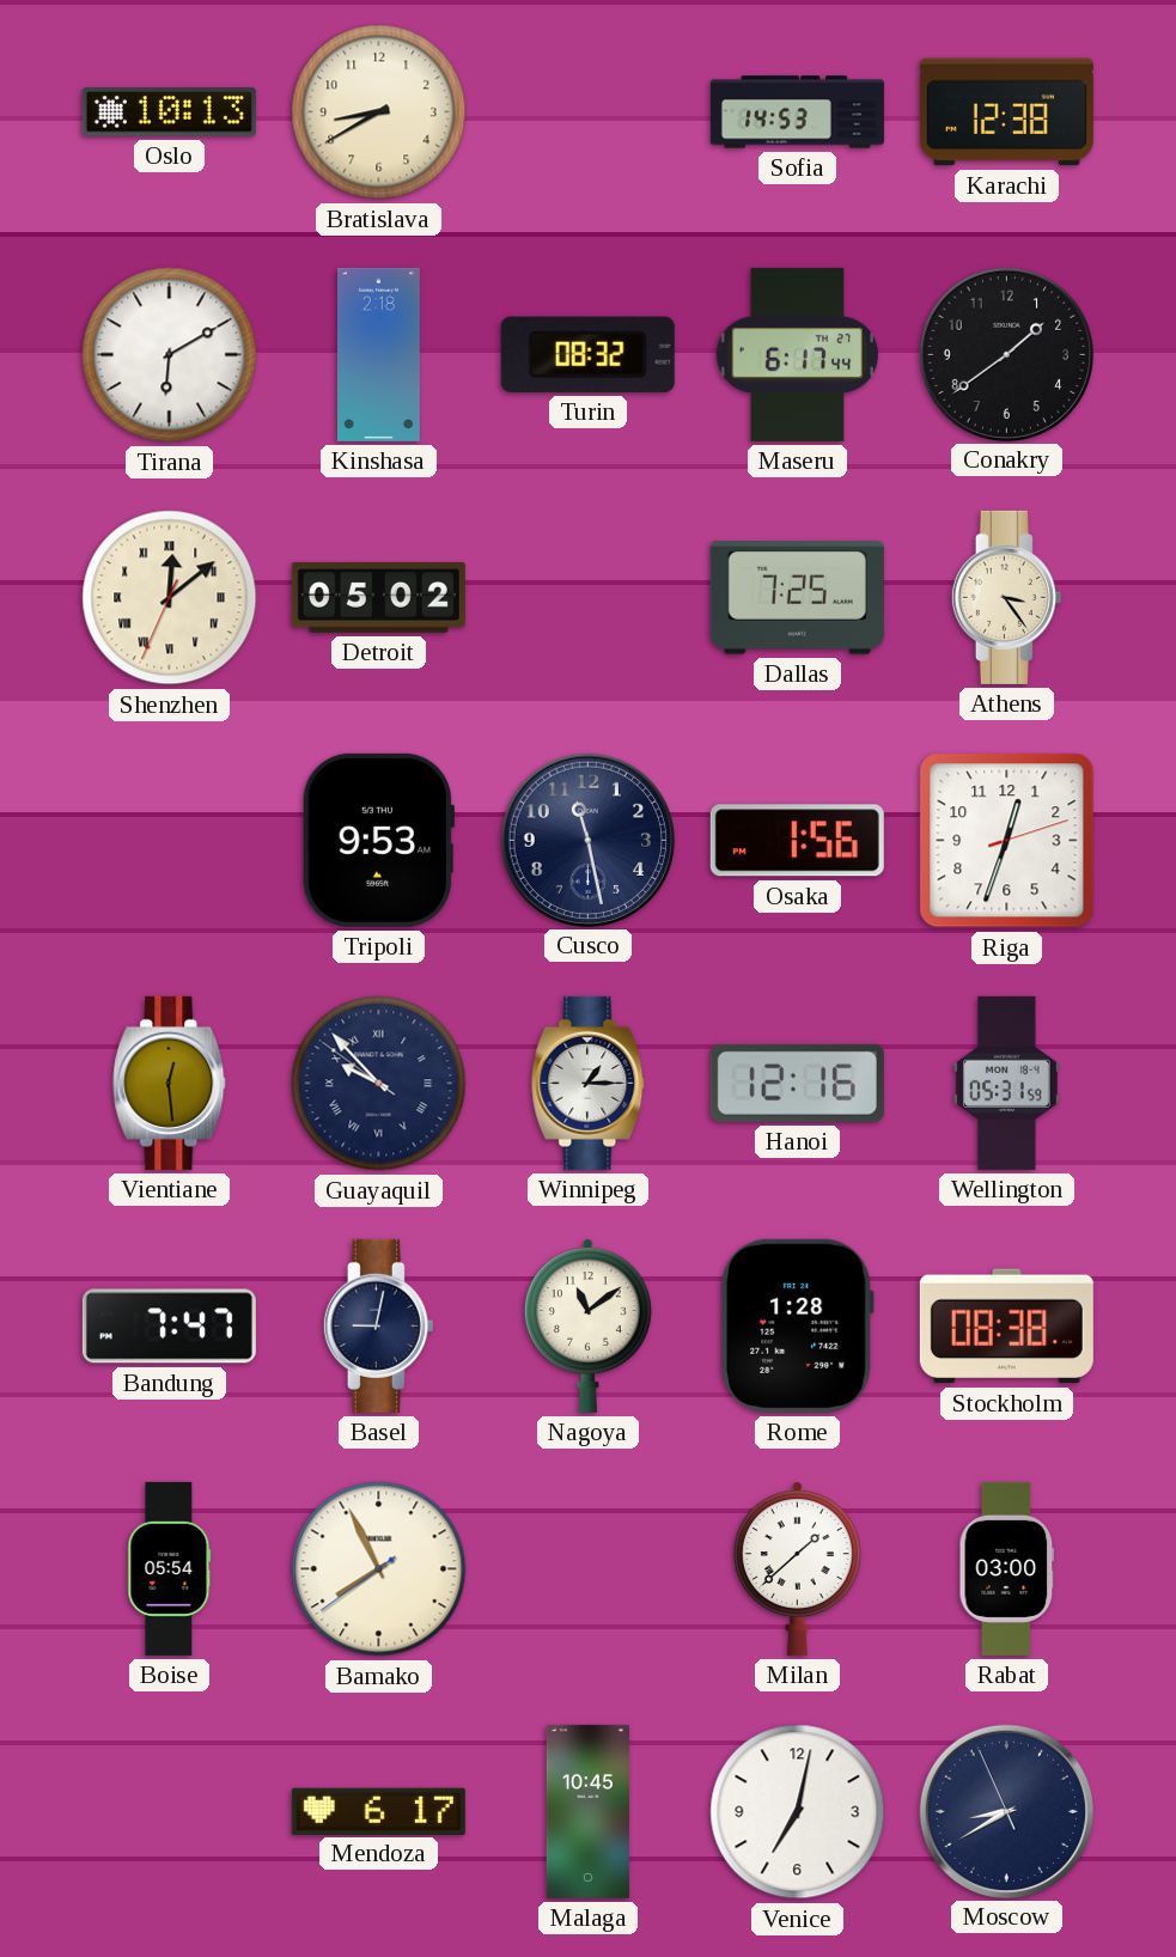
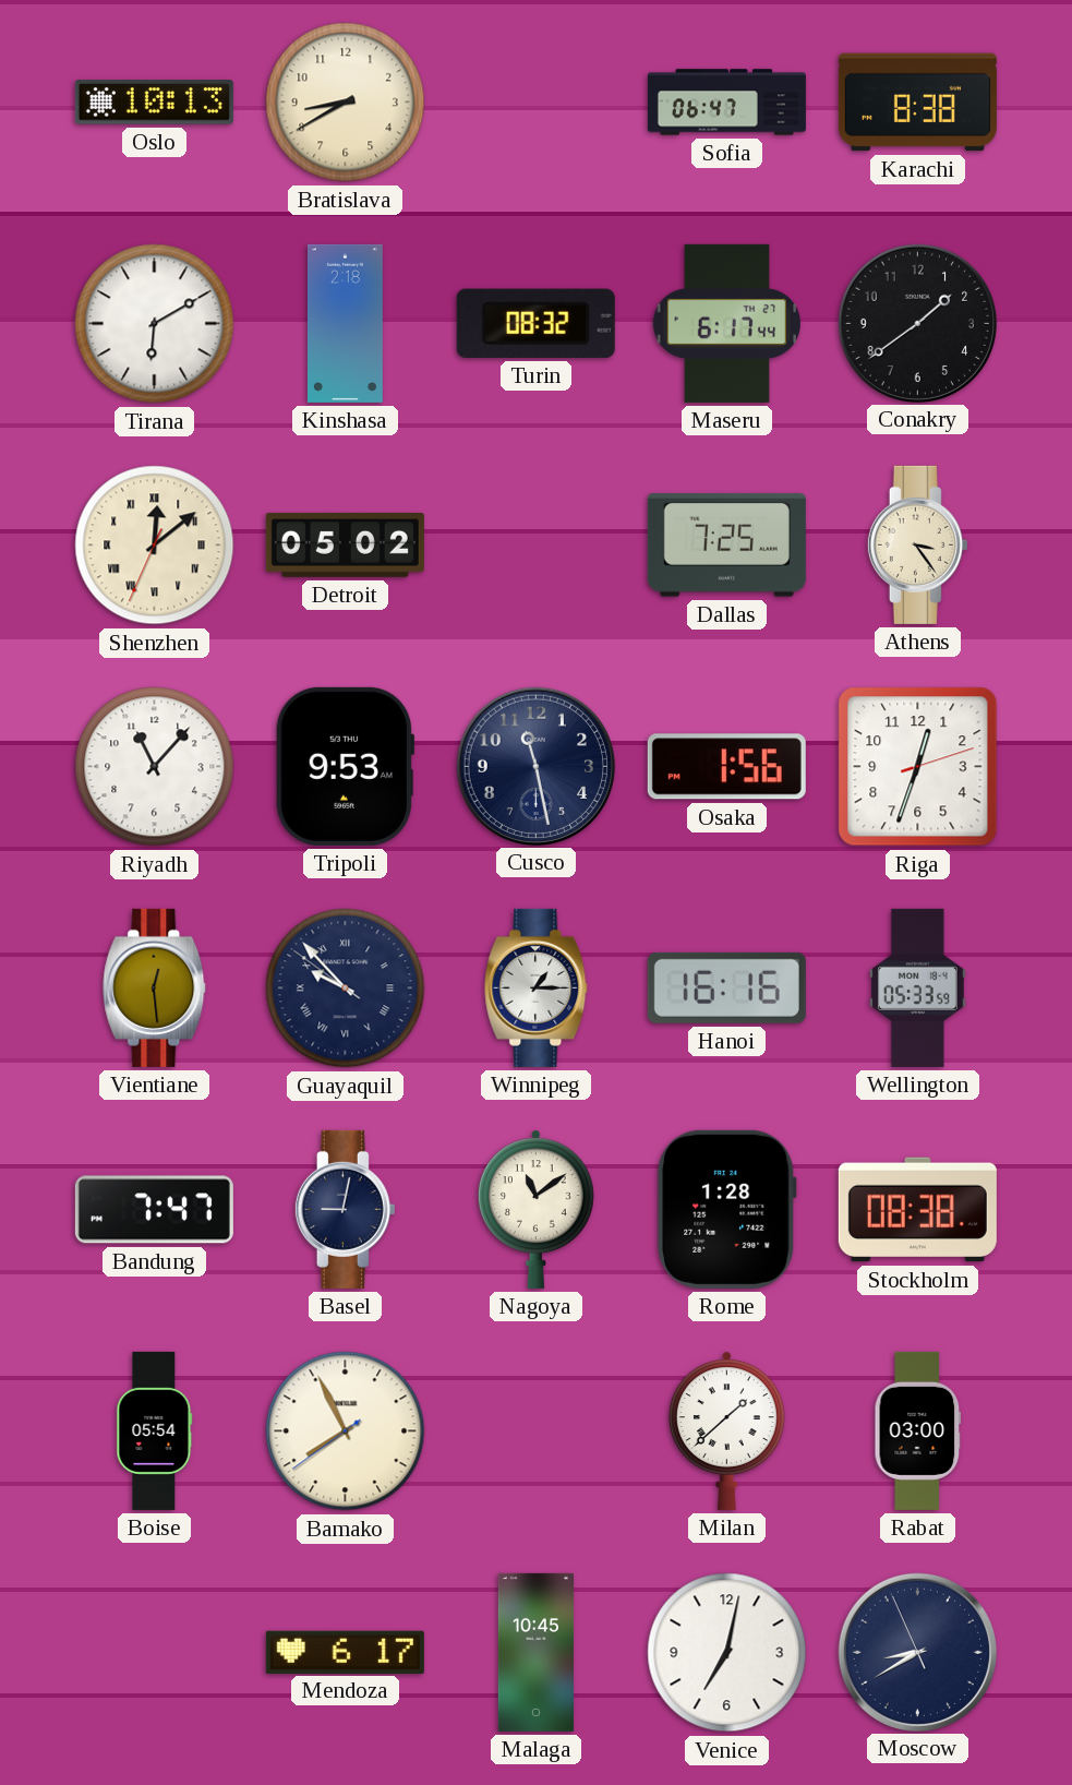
Sofia: 14:53 -> 06:47
Karachi: 12:38 -> 8:38
Riyadh: none -> 11:07
Hanoi: 12:16 -> 16:16
Wellington: 05:31 -> 05:33
